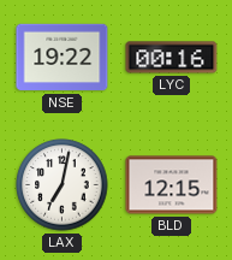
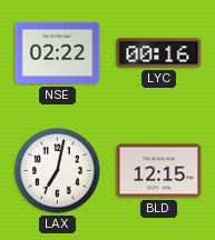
NSE: 19:22 -> 02:22
